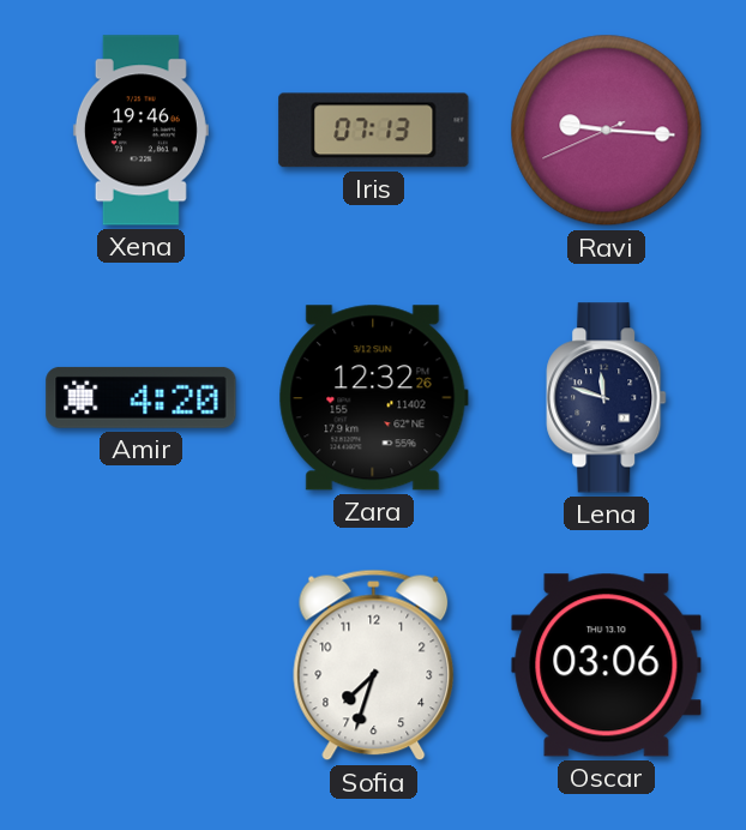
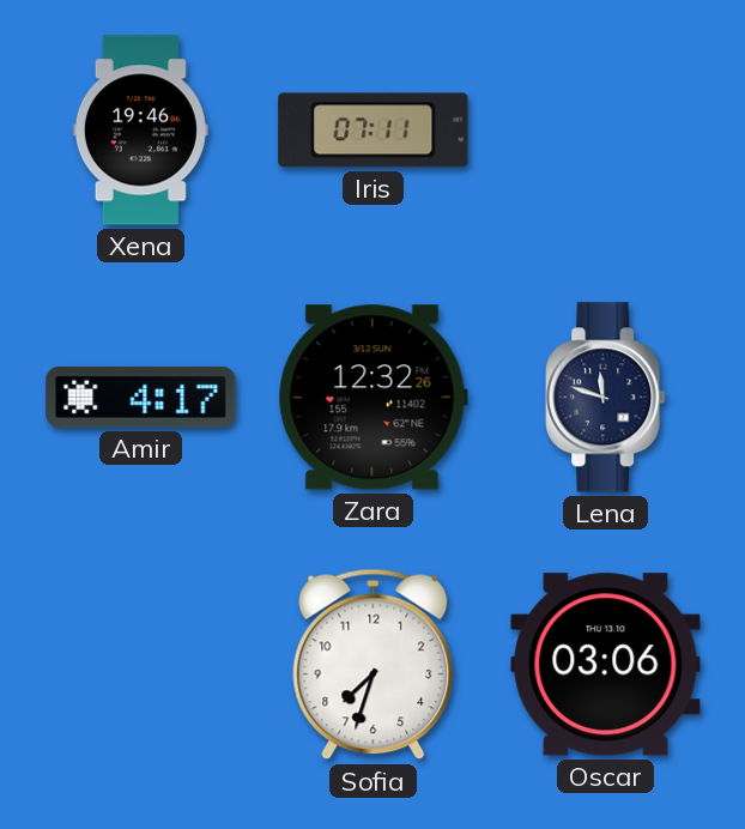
Iris: 07:13 -> 07:11
Ravi: 9:15 -> none
Amir: 4:20 -> 4:17
